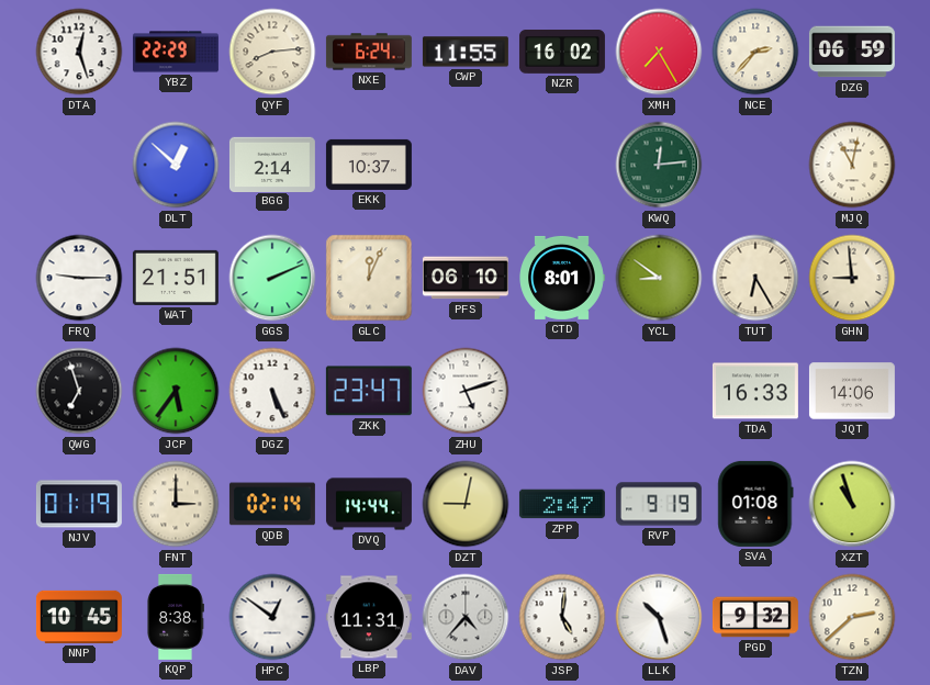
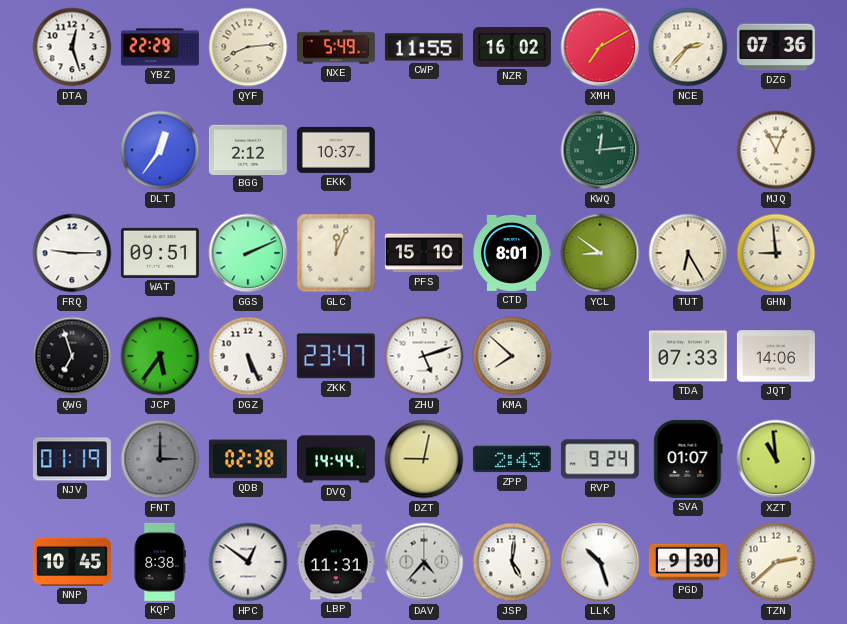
NXE: 6:24 -> 5:49
XMH: 7:25 -> 7:10
DZG: 06:59 -> 07:36
DLT: 12:52 -> 12:36
BGG: 2:14 -> 2:12
MJQ: 11:02 -> 11:04
WAT: 21:51 -> 09:51
PFS: 06:10 -> 15:10
KMA: none -> 7:52
TDA: 16:33 -> 07:33
FNT dial: cream -> grey
QDB: 02:14 -> 02:38
ZPP: 2:47 -> 2:43
RVP: 9:19 -> 9:24
SVA: 01:08 -> 01:07
XZT: 10:57 -> 10:59
PGD: 9:32 -> 9:30
